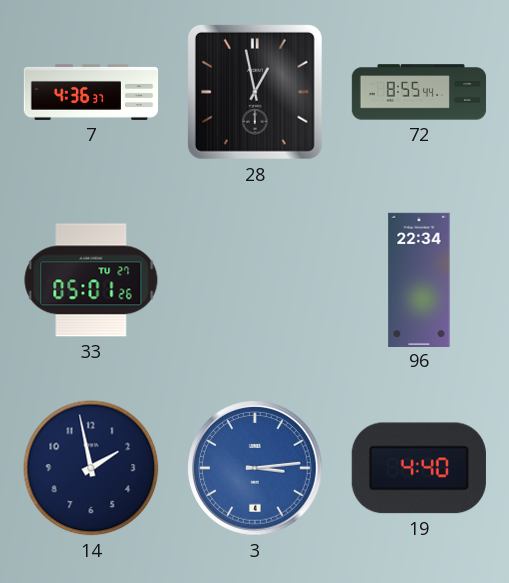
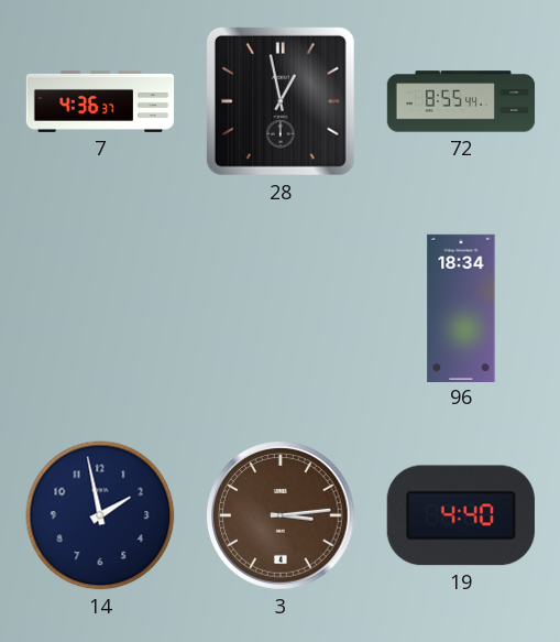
33: 05:01 -> none
96: 22:34 -> 18:34
3 dial: blue -> brown
